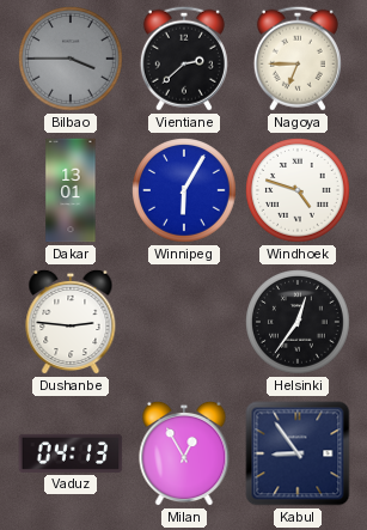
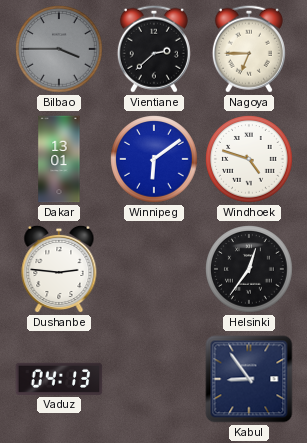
Winnipeg: 6:05 -> 6:09
Milan: 12:55 -> none
